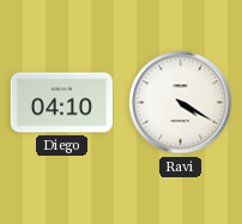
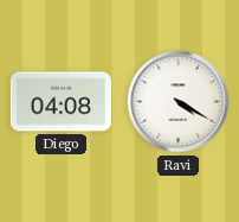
Diego: 04:10 -> 04:08
